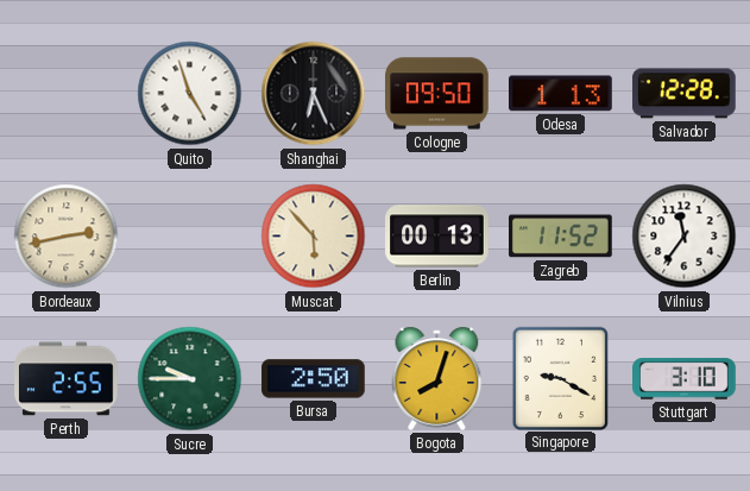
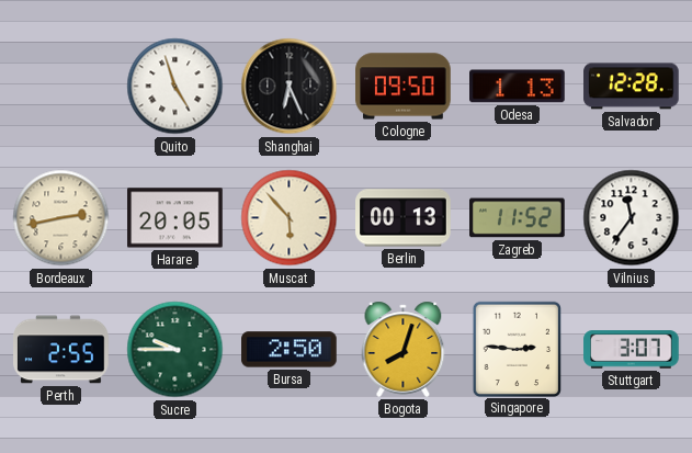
Harare: none -> 20:05
Singapore: 9:20 -> 2:46
Stuttgart: 3:10 -> 3:07
